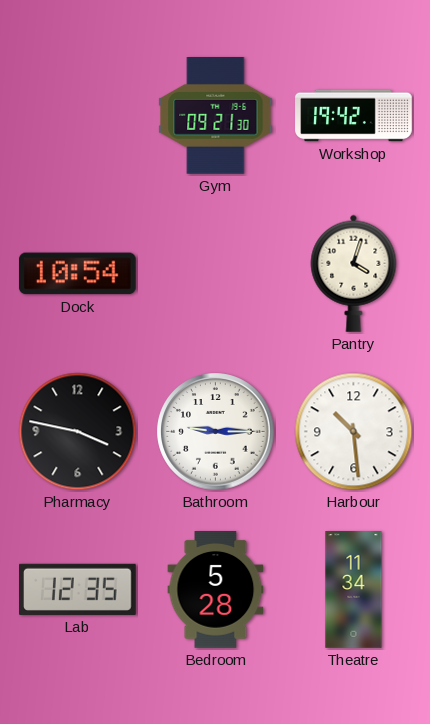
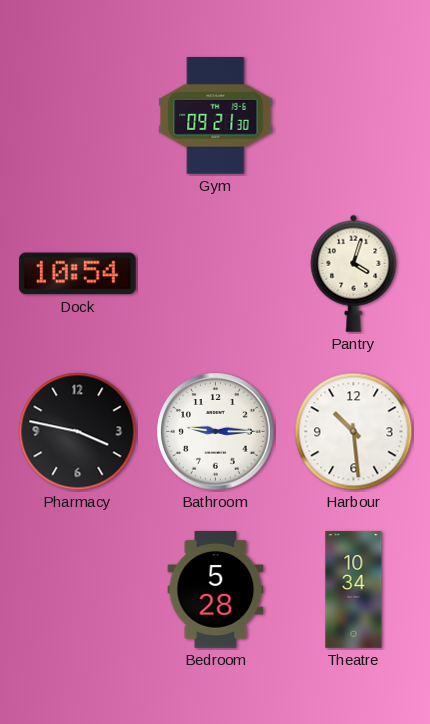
Workshop: 19:42 -> none
Lab: 12:35 -> none
Theatre: 11:34 -> 10:34
